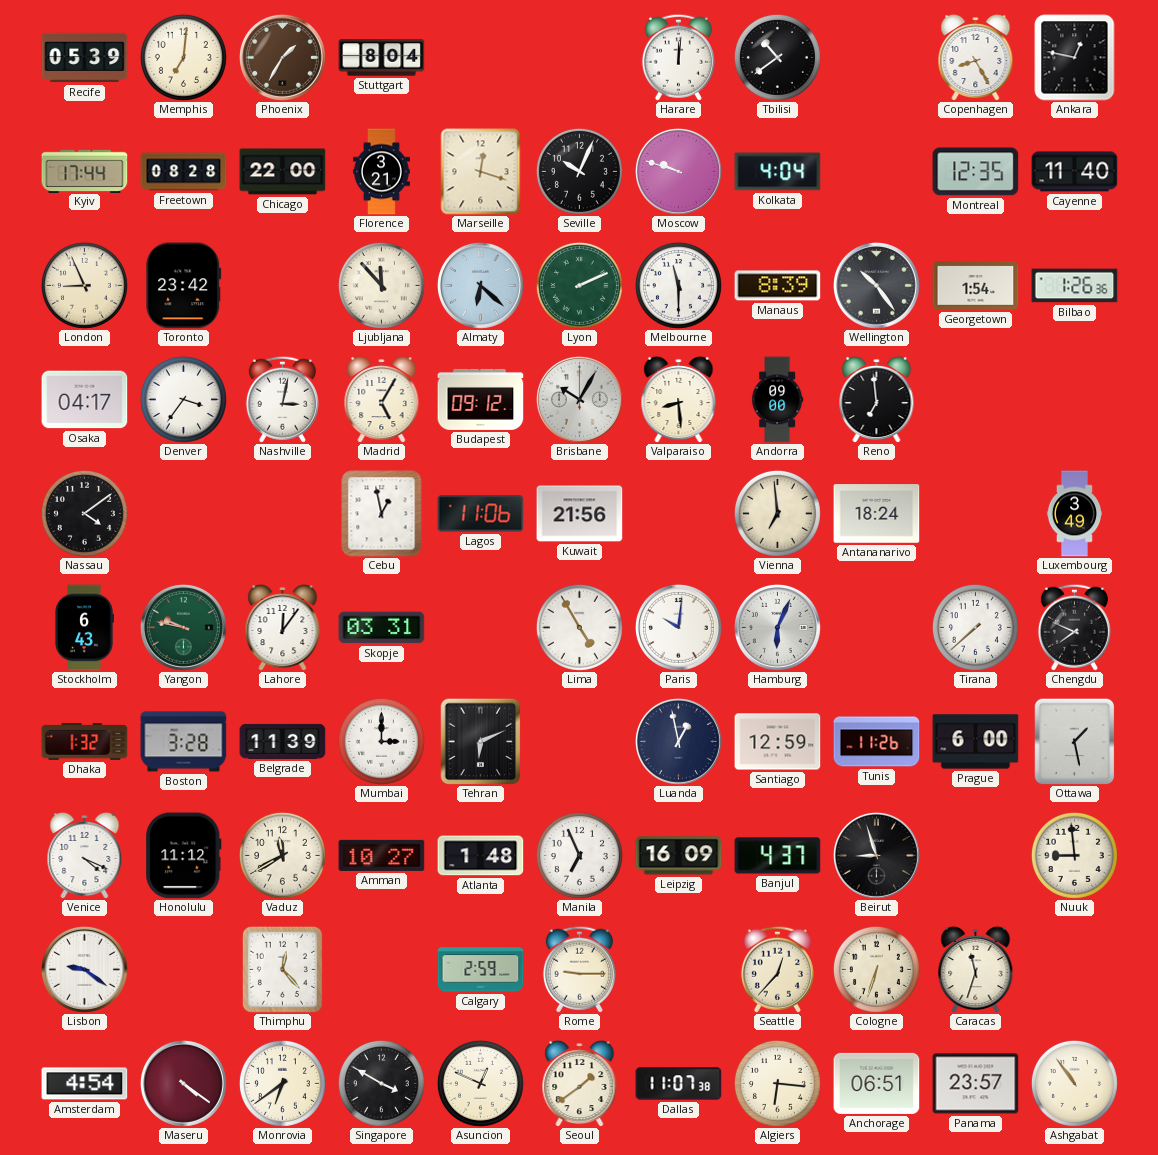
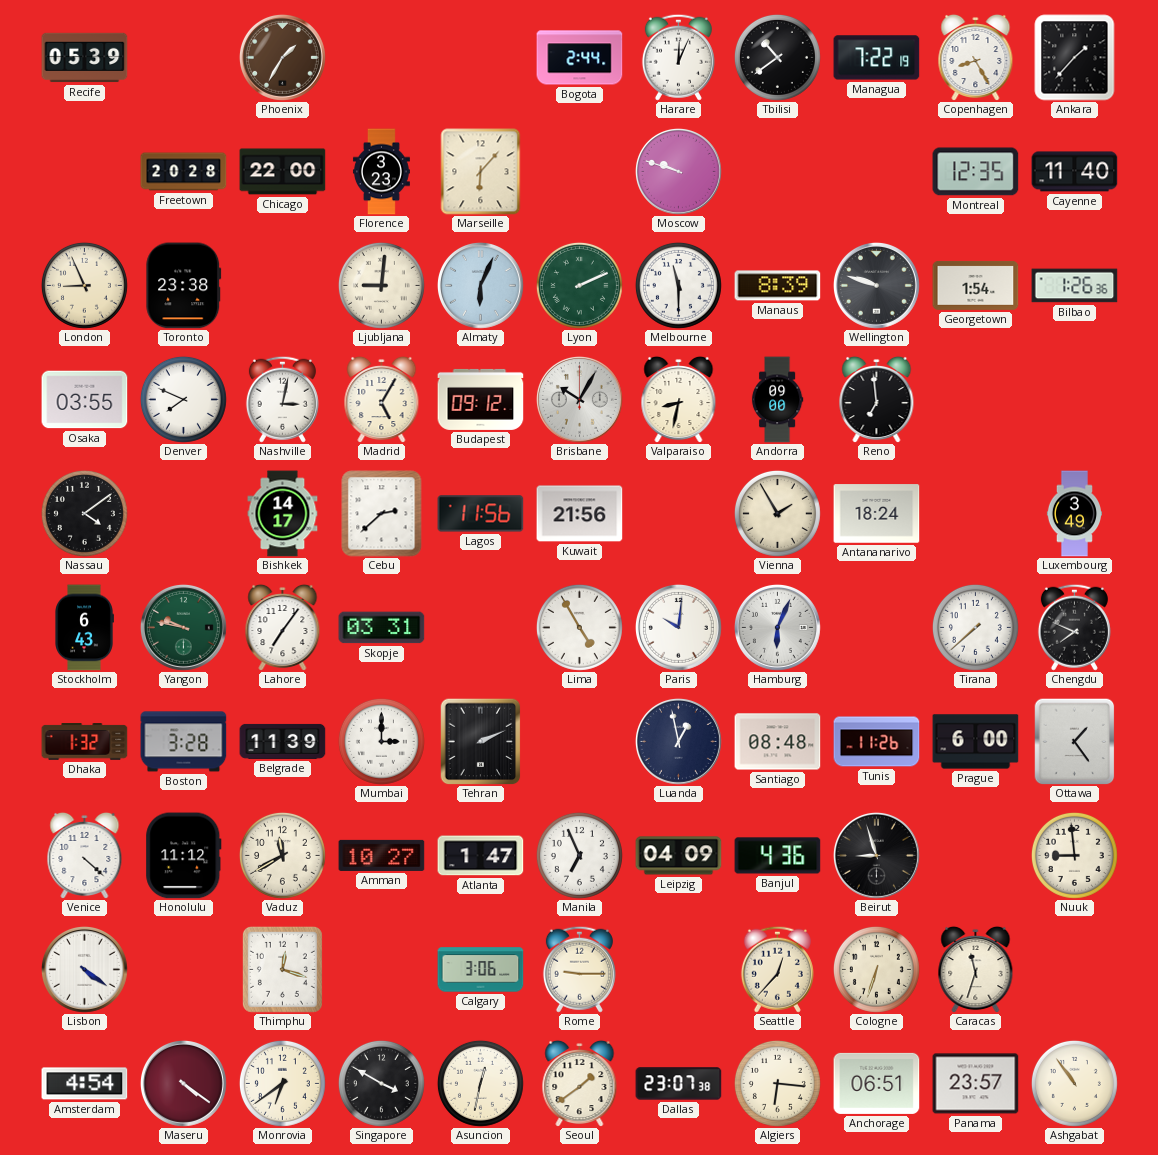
Memphis: 7:01 -> none
Stuttgart: 8:04 -> none
Bogota: none -> 2:44
Harare: 12:01 -> 12:04
Managua: none -> 7:22
Ankara: 12:47 -> 1:37
Kyiv: 17:44 -> none
Freetown: 08:28 -> 20:28
Florence: 3:21 -> 3:23
Marseille: 12:18 -> 6:07
Seville: 10:04 -> none
Kolkata: 4:04 -> none
Toronto: 23:42 -> 23:38
Ljubljana: 11:53 -> 9:01
Almaty: 6:22 -> 6:04
Wellington: 10:24 -> 9:48
Osaka: 04:17 -> 03:55
Denver: 3:36 -> 7:49
Valparaiso: 8:29 -> 8:32
Bishkek: none -> 14:17
Cebu: 12:58 -> 2:38
Lagos: 11:06 -> 11:56
Vienna: 6:59 -> 1:55
Lahore: 12:06 -> 7:06
Tehran: 6:11 -> 2:11
Santiago: 12:59 -> 08:48
Ottawa: 1:28 -> 1:24
Venice: 4:19 -> 4:22
Atlanta: 1:48 -> 1:47
Leipzig: 16:09 -> 04:09
Banjul: 4:37 -> 4:36
Lisbon: 9:21 -> 4:21
Thimphu: 12:23 -> 12:18
Calgary: 2:59 -> 3:06
Asuncion: 12:49 -> 12:32
Dallas: 11:07 -> 23:07
